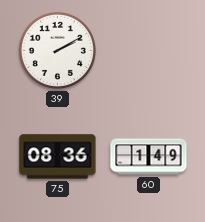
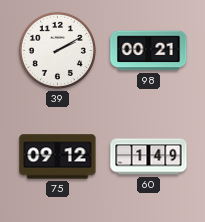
98: none -> 00:21
75: 08:36 -> 09:12
